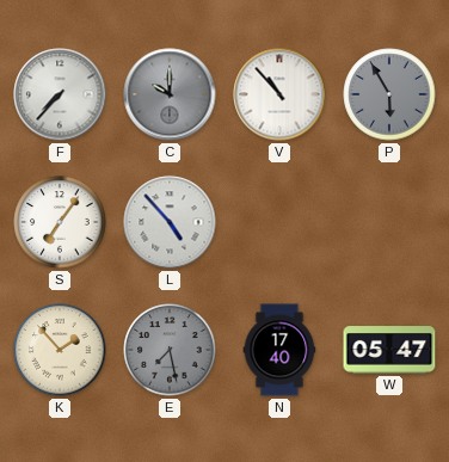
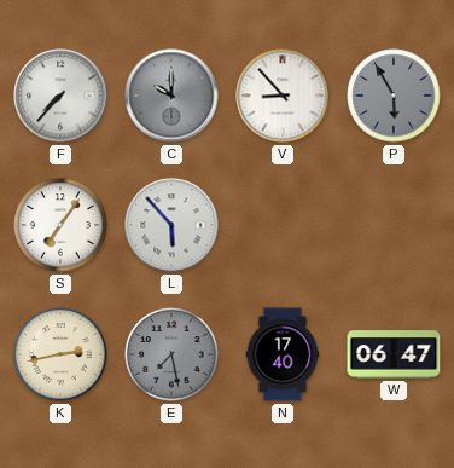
V: 10:53 -> 8:53
L: 4:53 -> 5:53
K: 1:53 -> 2:43
W: 05:47 -> 06:47
